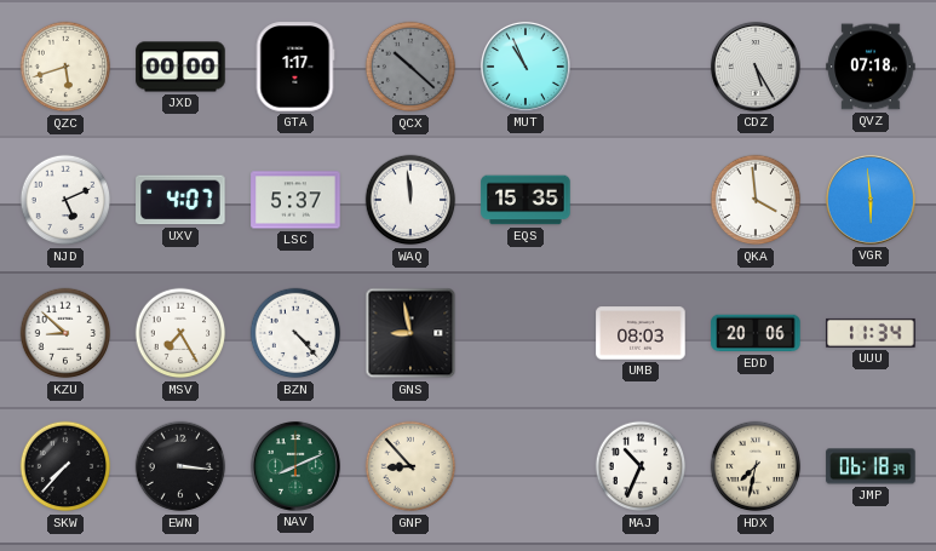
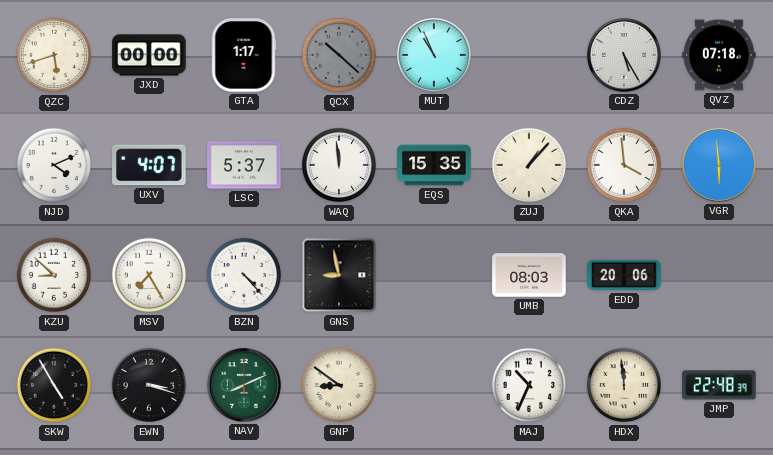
NJD: 5:11 -> 4:11
ZUJ: none -> 1:07
UUU: 11:34 -> none
SKW: 7:37 -> 4:55
EWN: 3:16 -> 3:18
GNP: 8:53 -> 8:51
HDX: 7:32 -> 11:59
JMP: 06:18 -> 22:48
